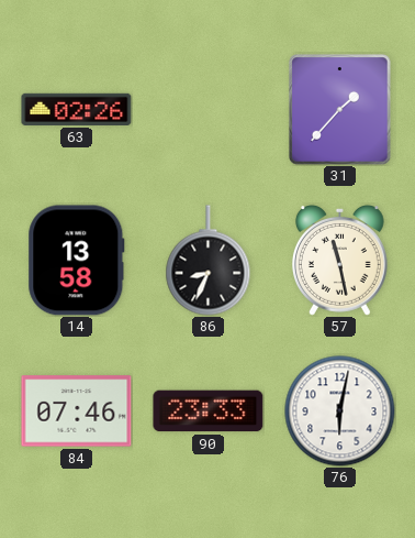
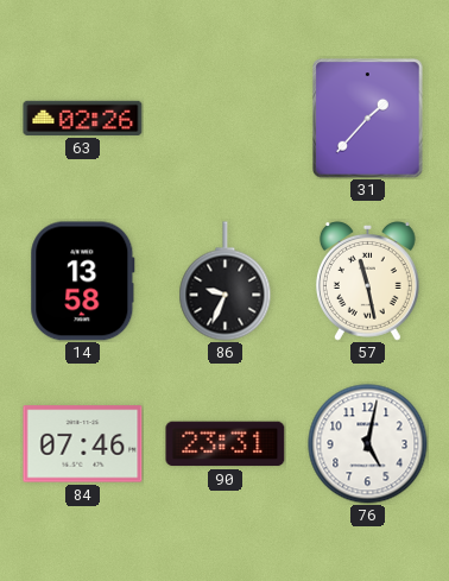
86: 8:34 -> 9:34
90: 23:33 -> 23:31
76: 6:02 -> 5:02
